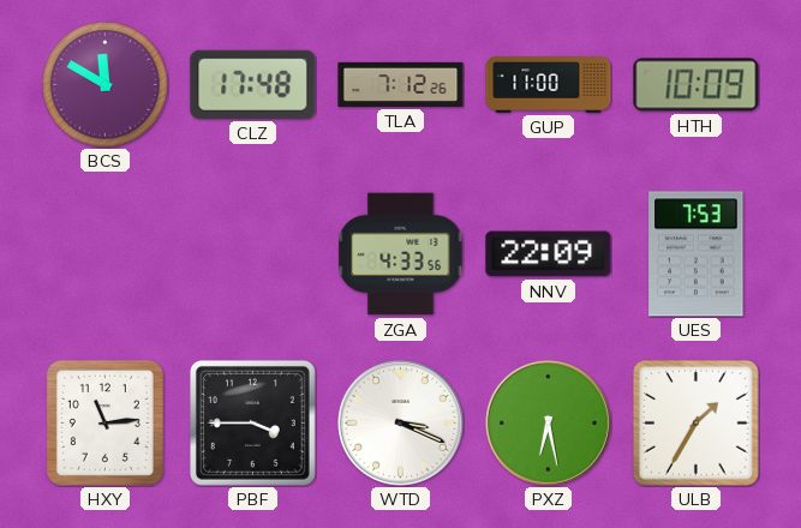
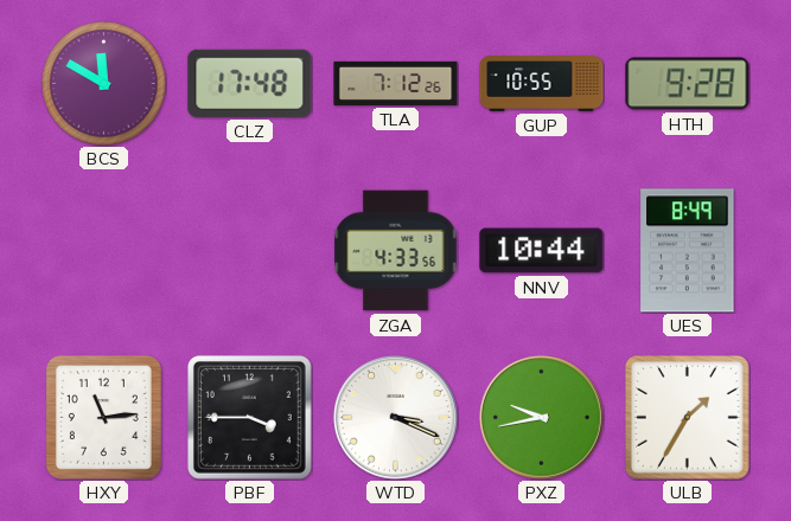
GUP: 11:00 -> 10:55
HTH: 10:09 -> 9:28
NNV: 22:09 -> 10:44
UES: 7:53 -> 8:49
PXZ: 6:28 -> 9:43
